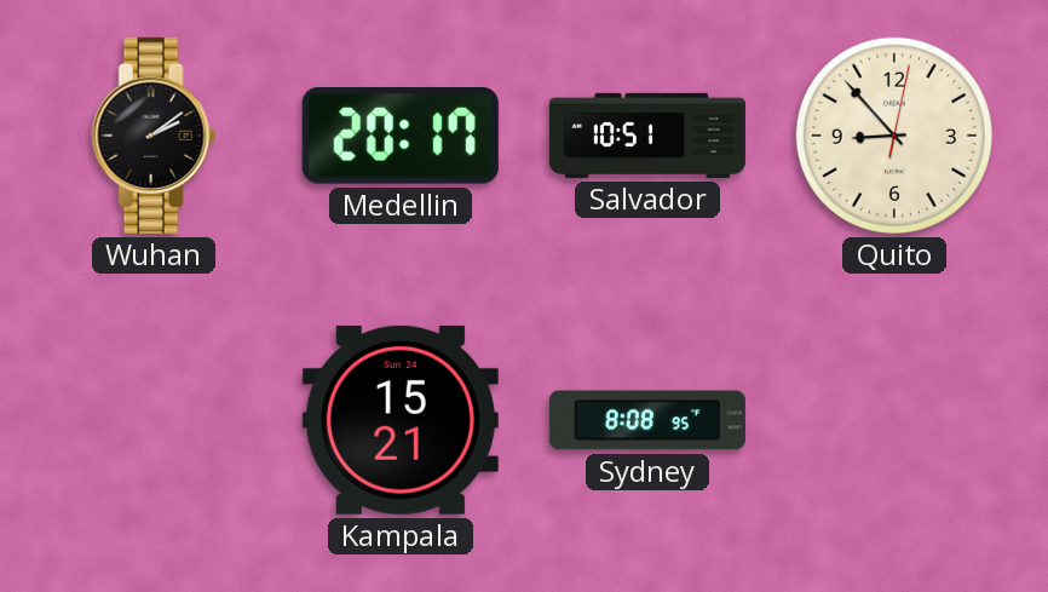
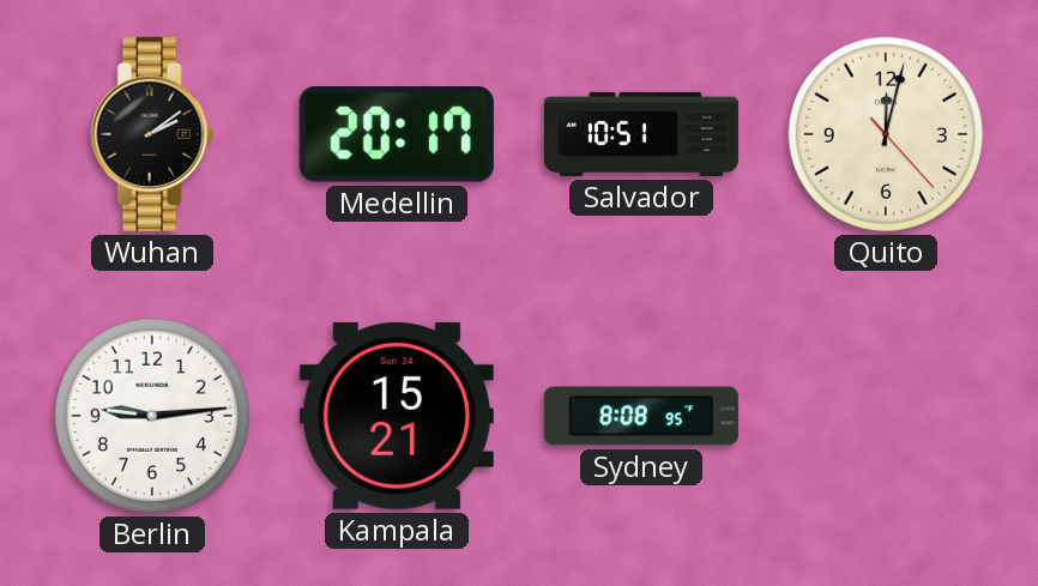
Quito: 8:53 -> 12:02
Berlin: none -> 9:14
